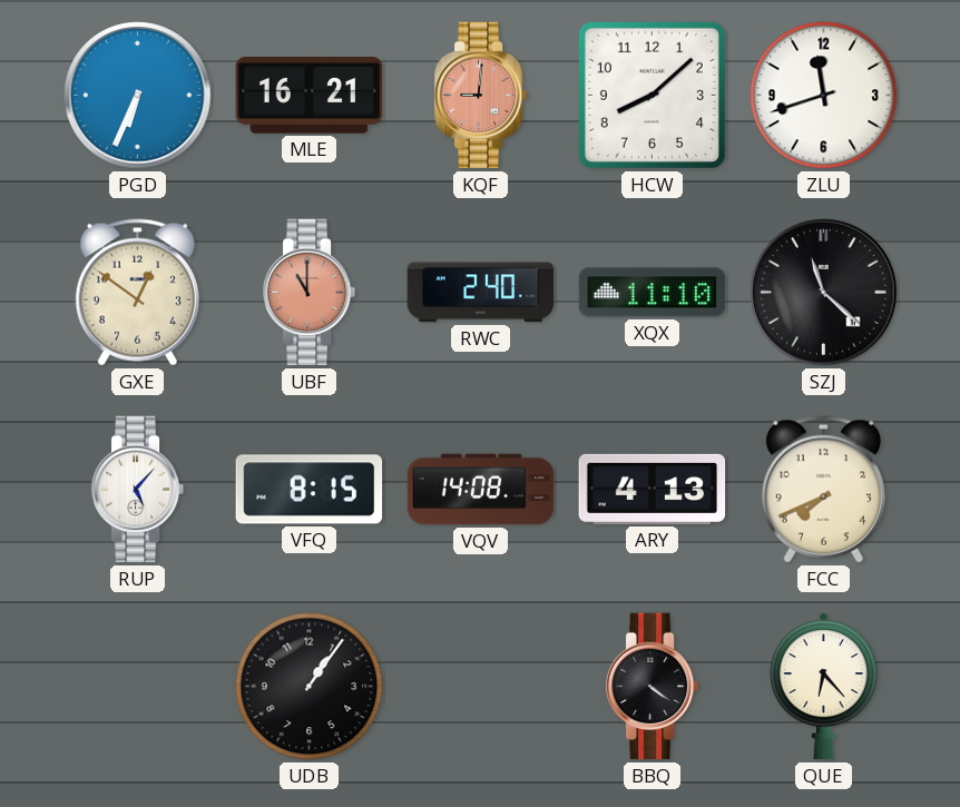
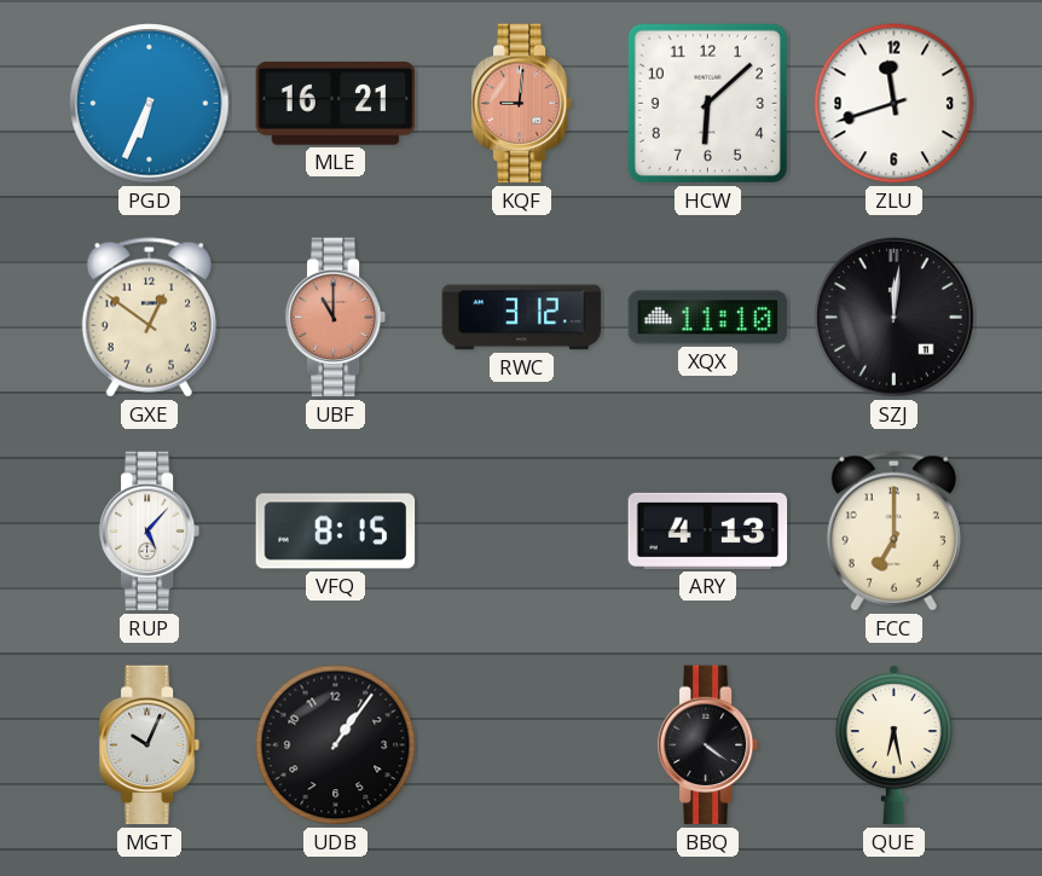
HCW: 8:08 -> 6:08
RWC: 2:40 -> 3:12
SZJ: 11:22 -> 12:01
VQV: 14:08 -> none
FCC: 7:41 -> 7:00
MGT: none -> 10:04
QUE: 6:23 -> 6:28
